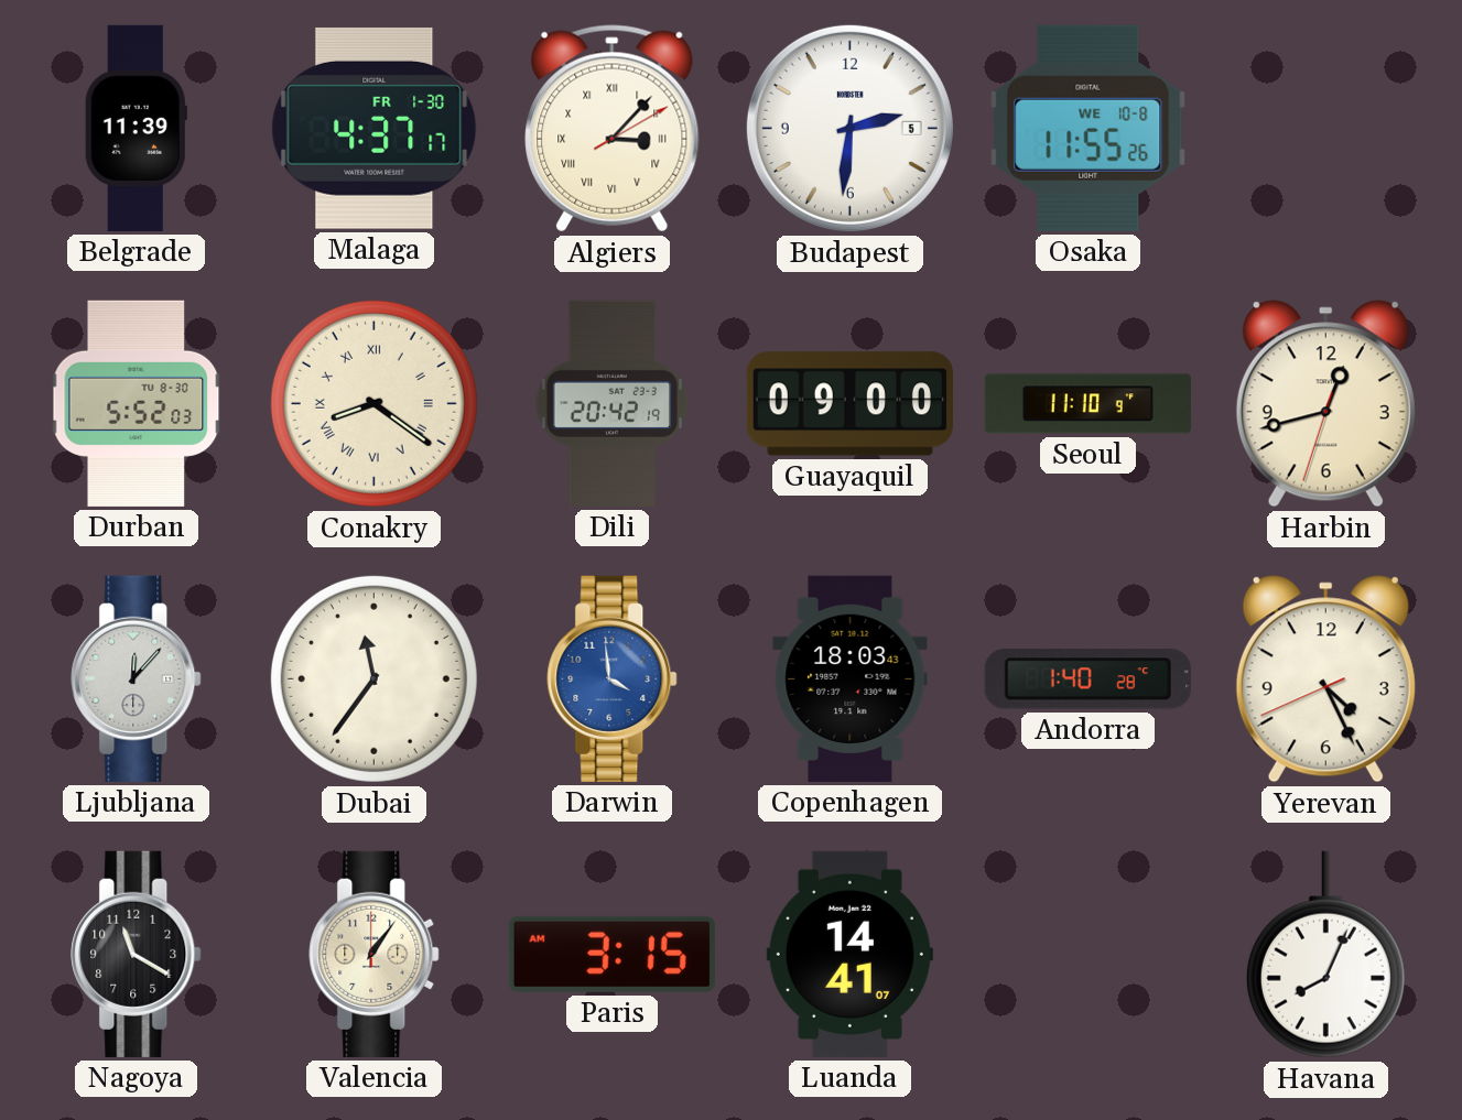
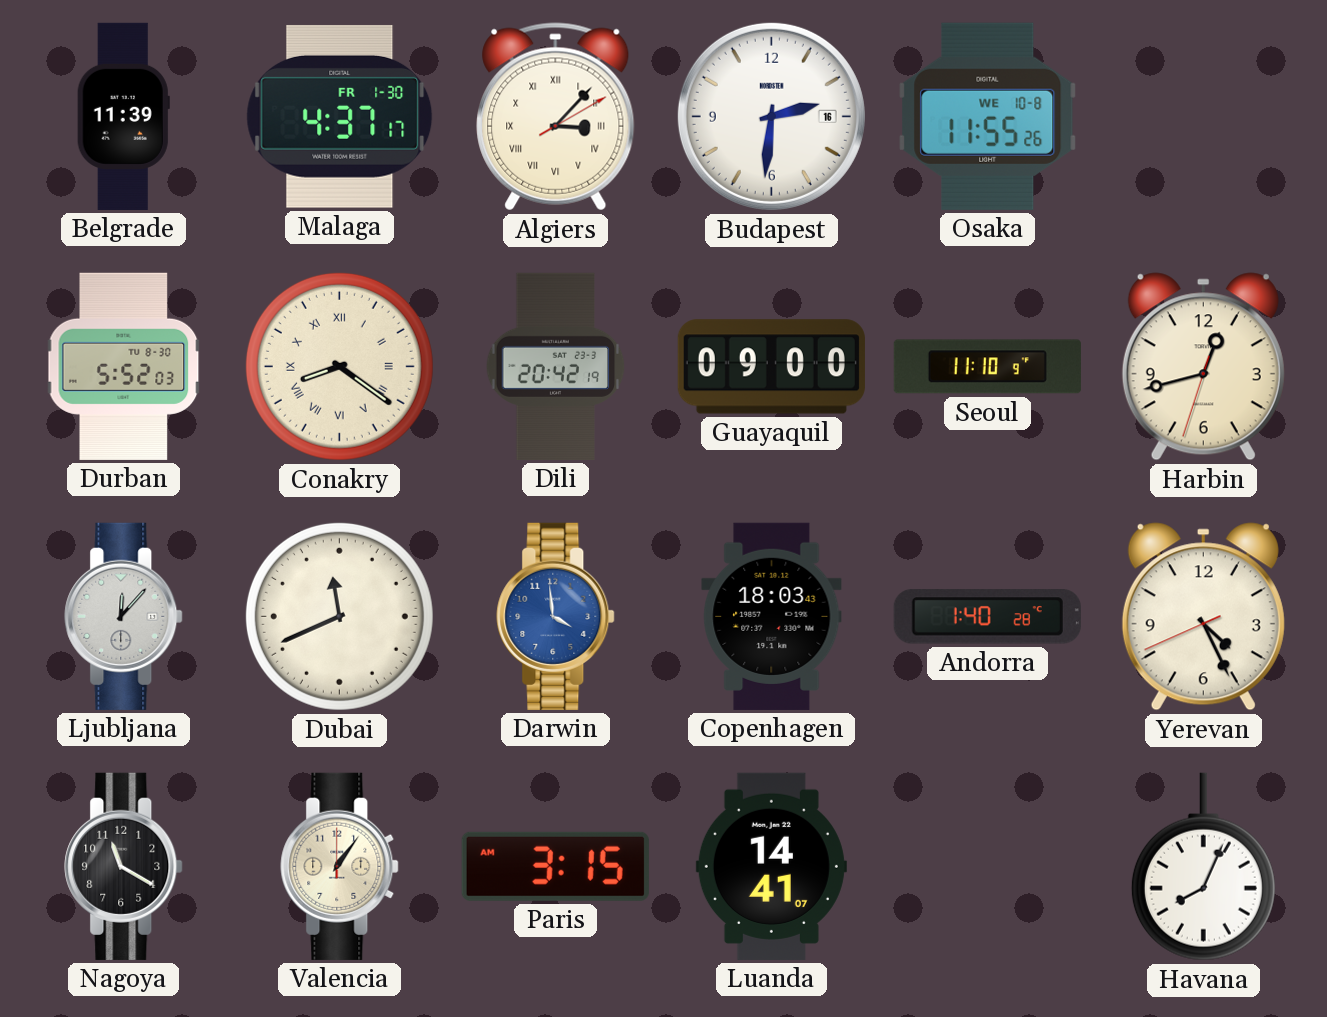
Budapest date: 5 -> 16
Dubai: 11:36 -> 11:41
